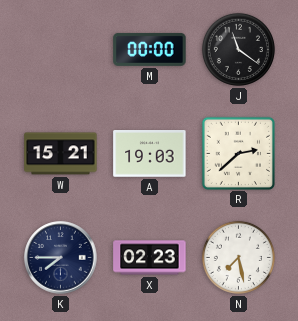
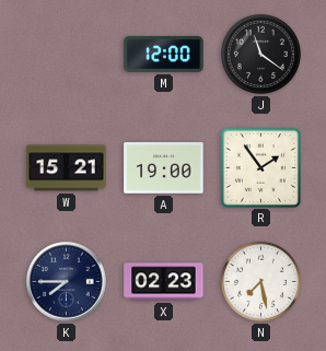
M: 00:00 -> 12:00
A: 19:03 -> 19:00
R: 2:38 -> 1:54
